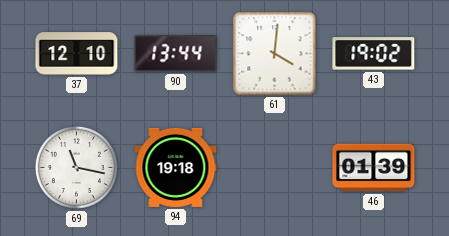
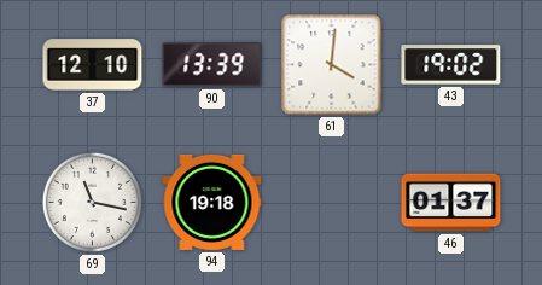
90: 13:44 -> 13:39
46: 01:39 -> 01:37
